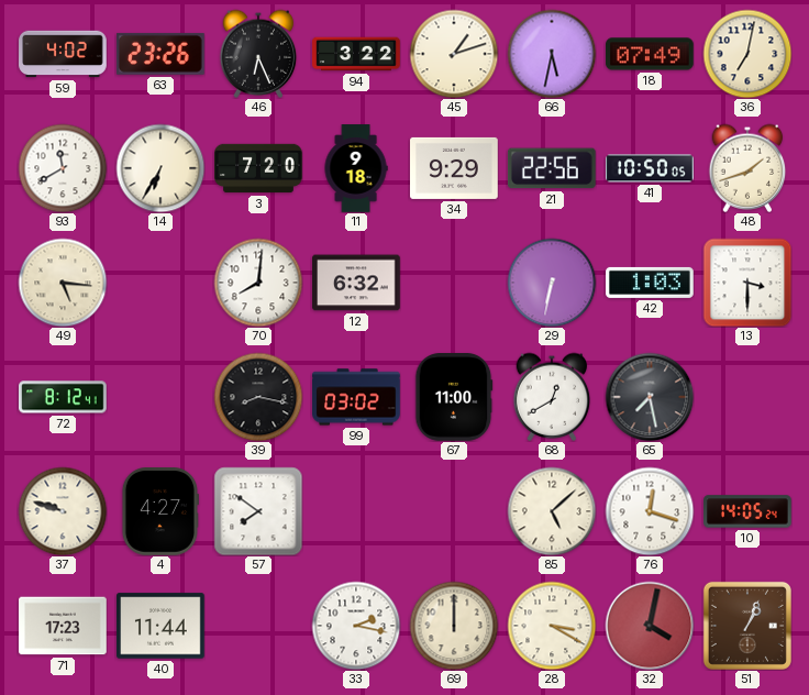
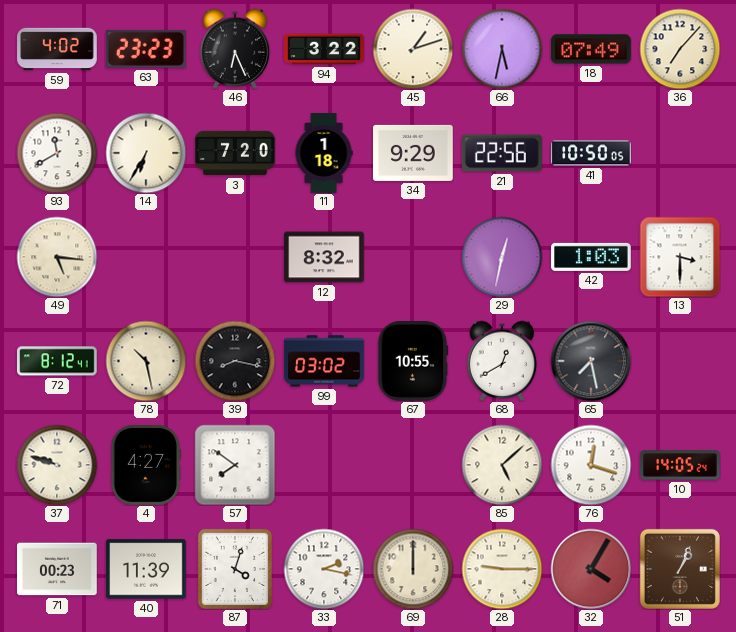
63: 23:26 -> 23:23
36: 7:02 -> 7:07
11: 9:18 -> 1:18
48: 1:42 -> none
70: 8:01 -> none
12: 6:32 -> 8:32
29: 6:32 -> 12:32
78: none -> 10:28
67: 11:00 -> 10:55
71: 17:23 -> 00:23
40: 11:44 -> 11:39
87: none -> 4:03
28: 3:20 -> 9:15
32: 4:02 -> 4:05
